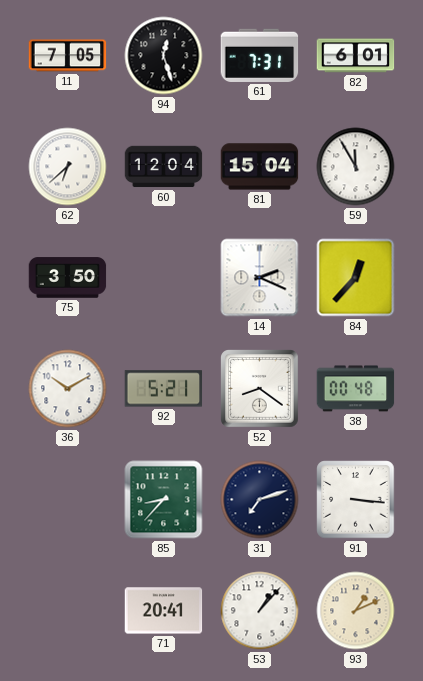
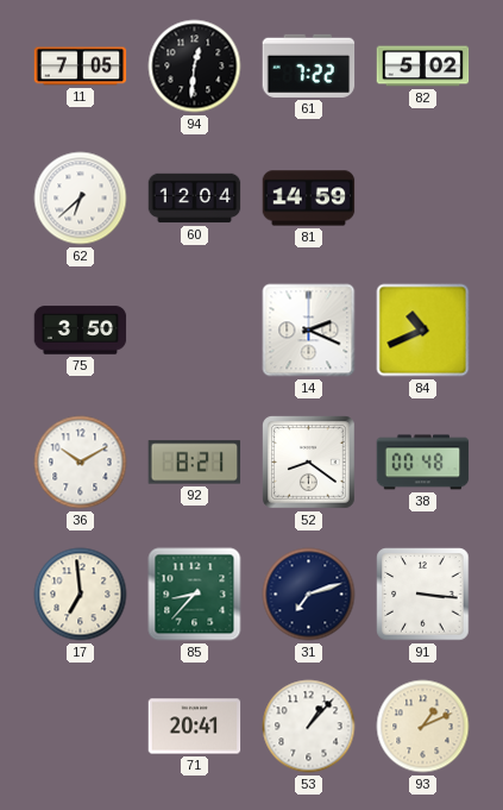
94: 12:27 -> 12:31
61: 7:31 -> 7:22
82: 6:01 -> 5:02
81: 15:04 -> 14:59
59: 11:55 -> none
84: 12:37 -> 10:41
92: 5:21 -> 8:21
17: none -> 6:59
